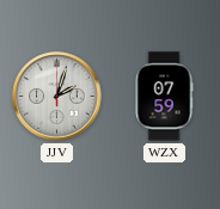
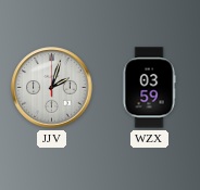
WZX: 07:59 -> 03:59
